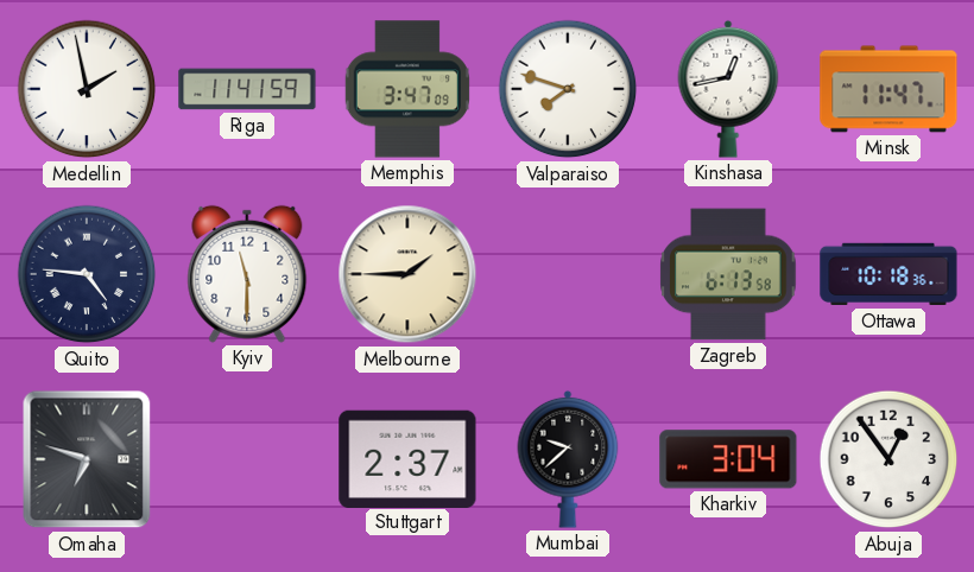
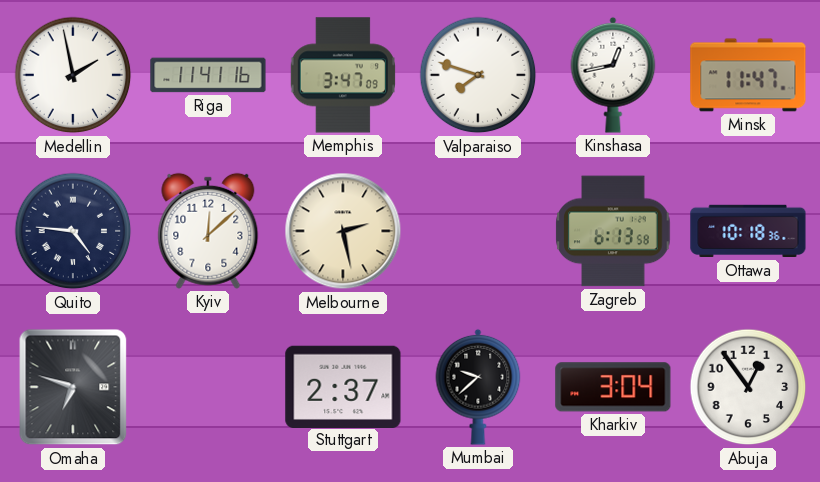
Riga: 11:41:59 -> 11:41:16
Kyiv: 11:30 -> 12:08
Melbourne: 1:45 -> 2:28
